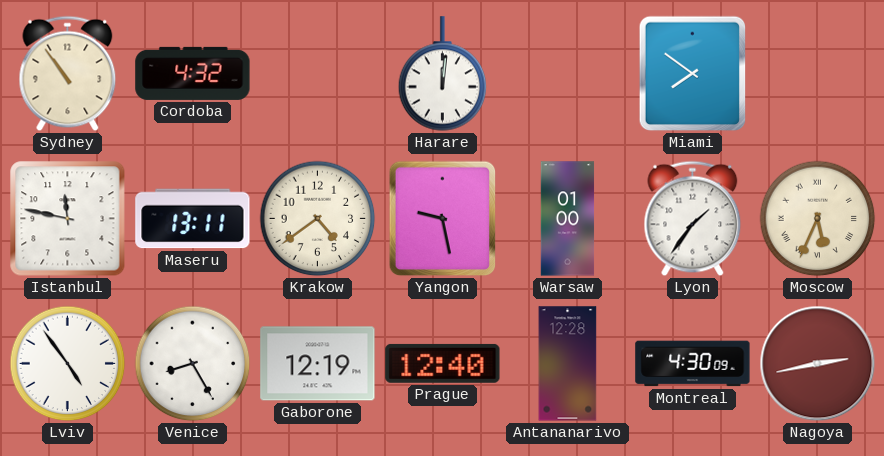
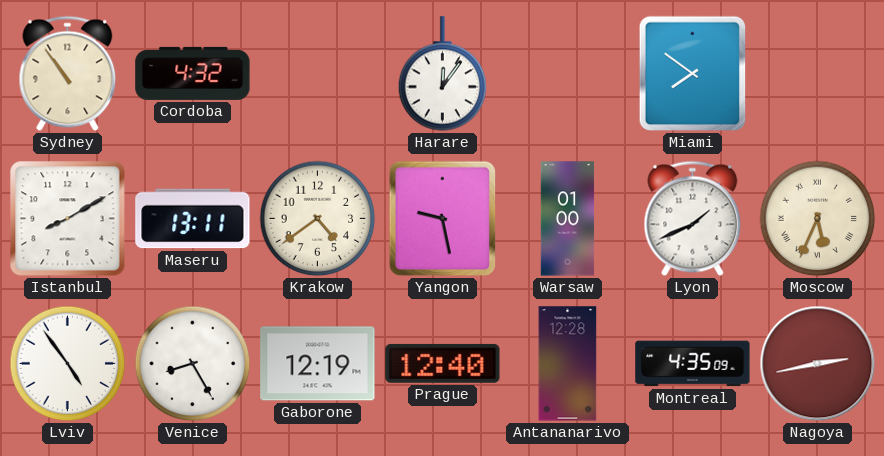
Harare: 12:01 -> 12:06
Istanbul: 11:47 -> 8:10
Lyon: 1:36 -> 1:41
Montreal: 4:30 -> 4:35
